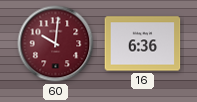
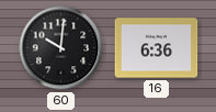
60 dial: burgundy -> black
